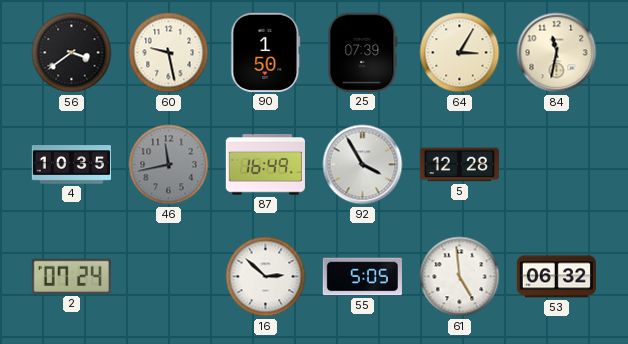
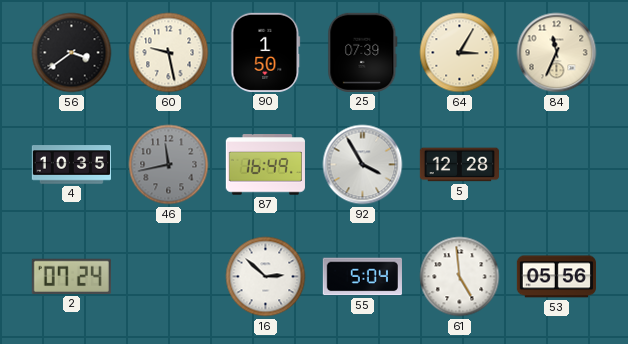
84: 11:32 -> 11:34
55: 5:05 -> 5:04
53: 06:32 -> 05:56
